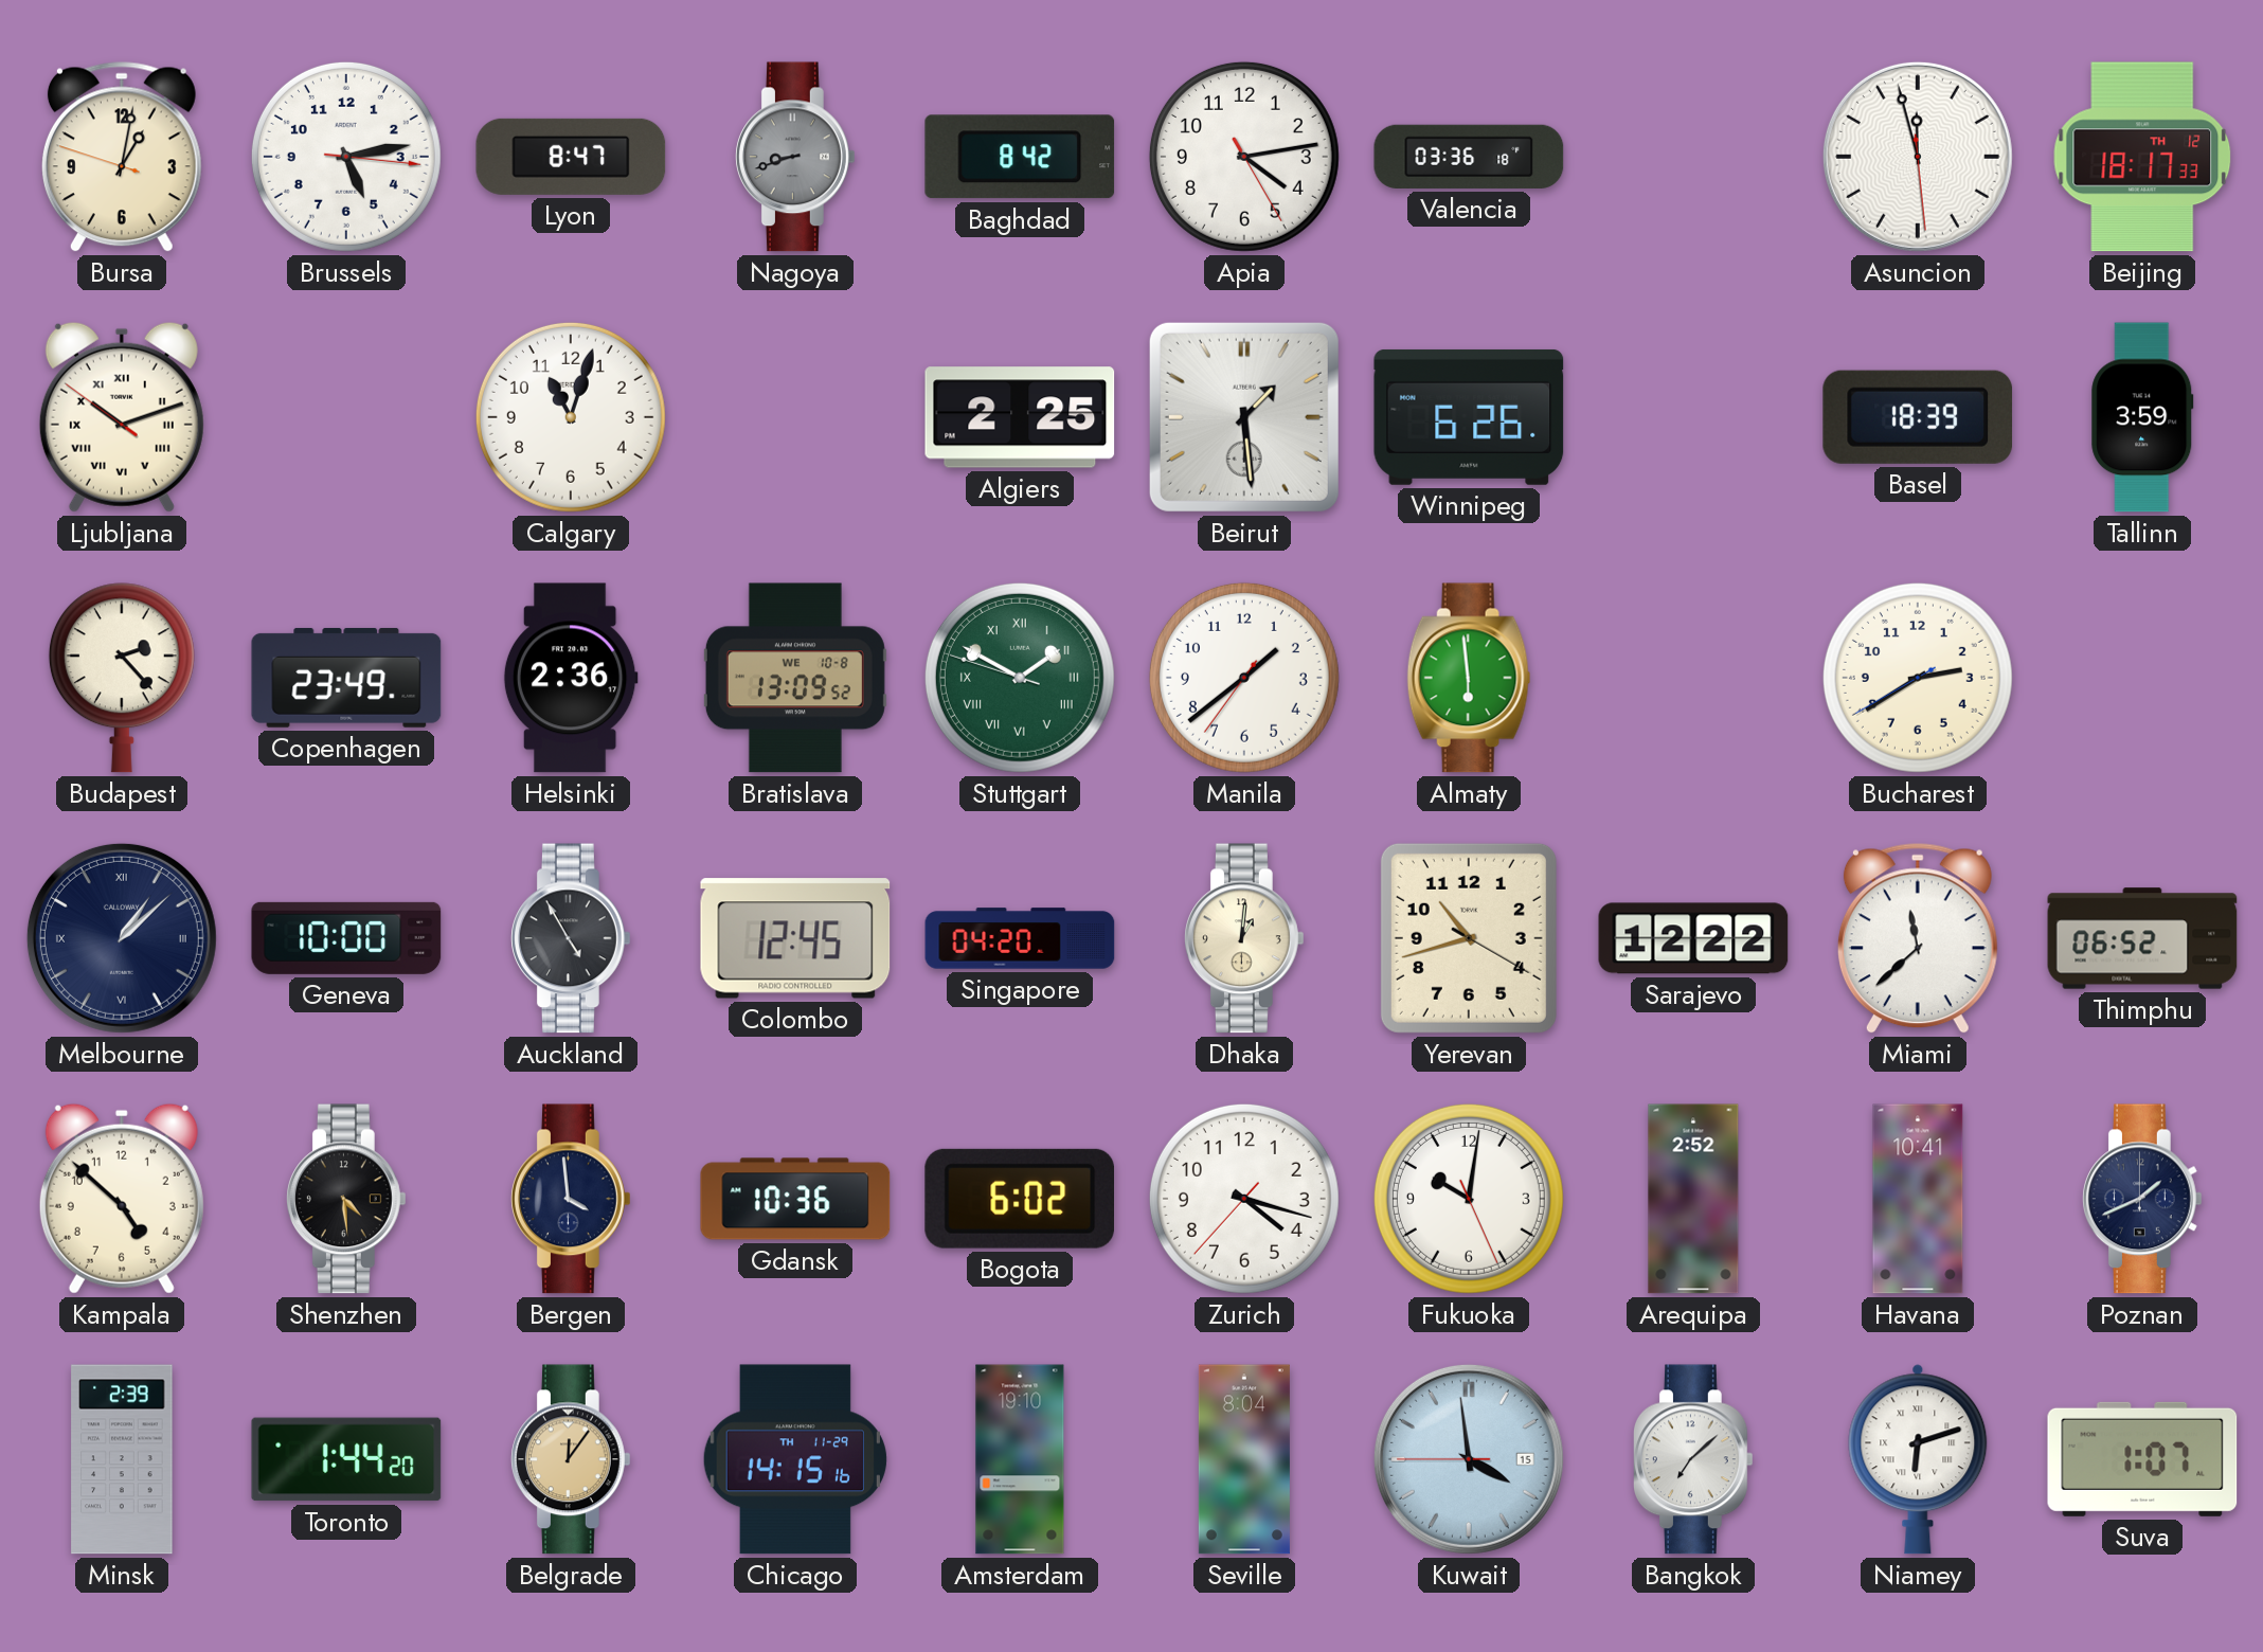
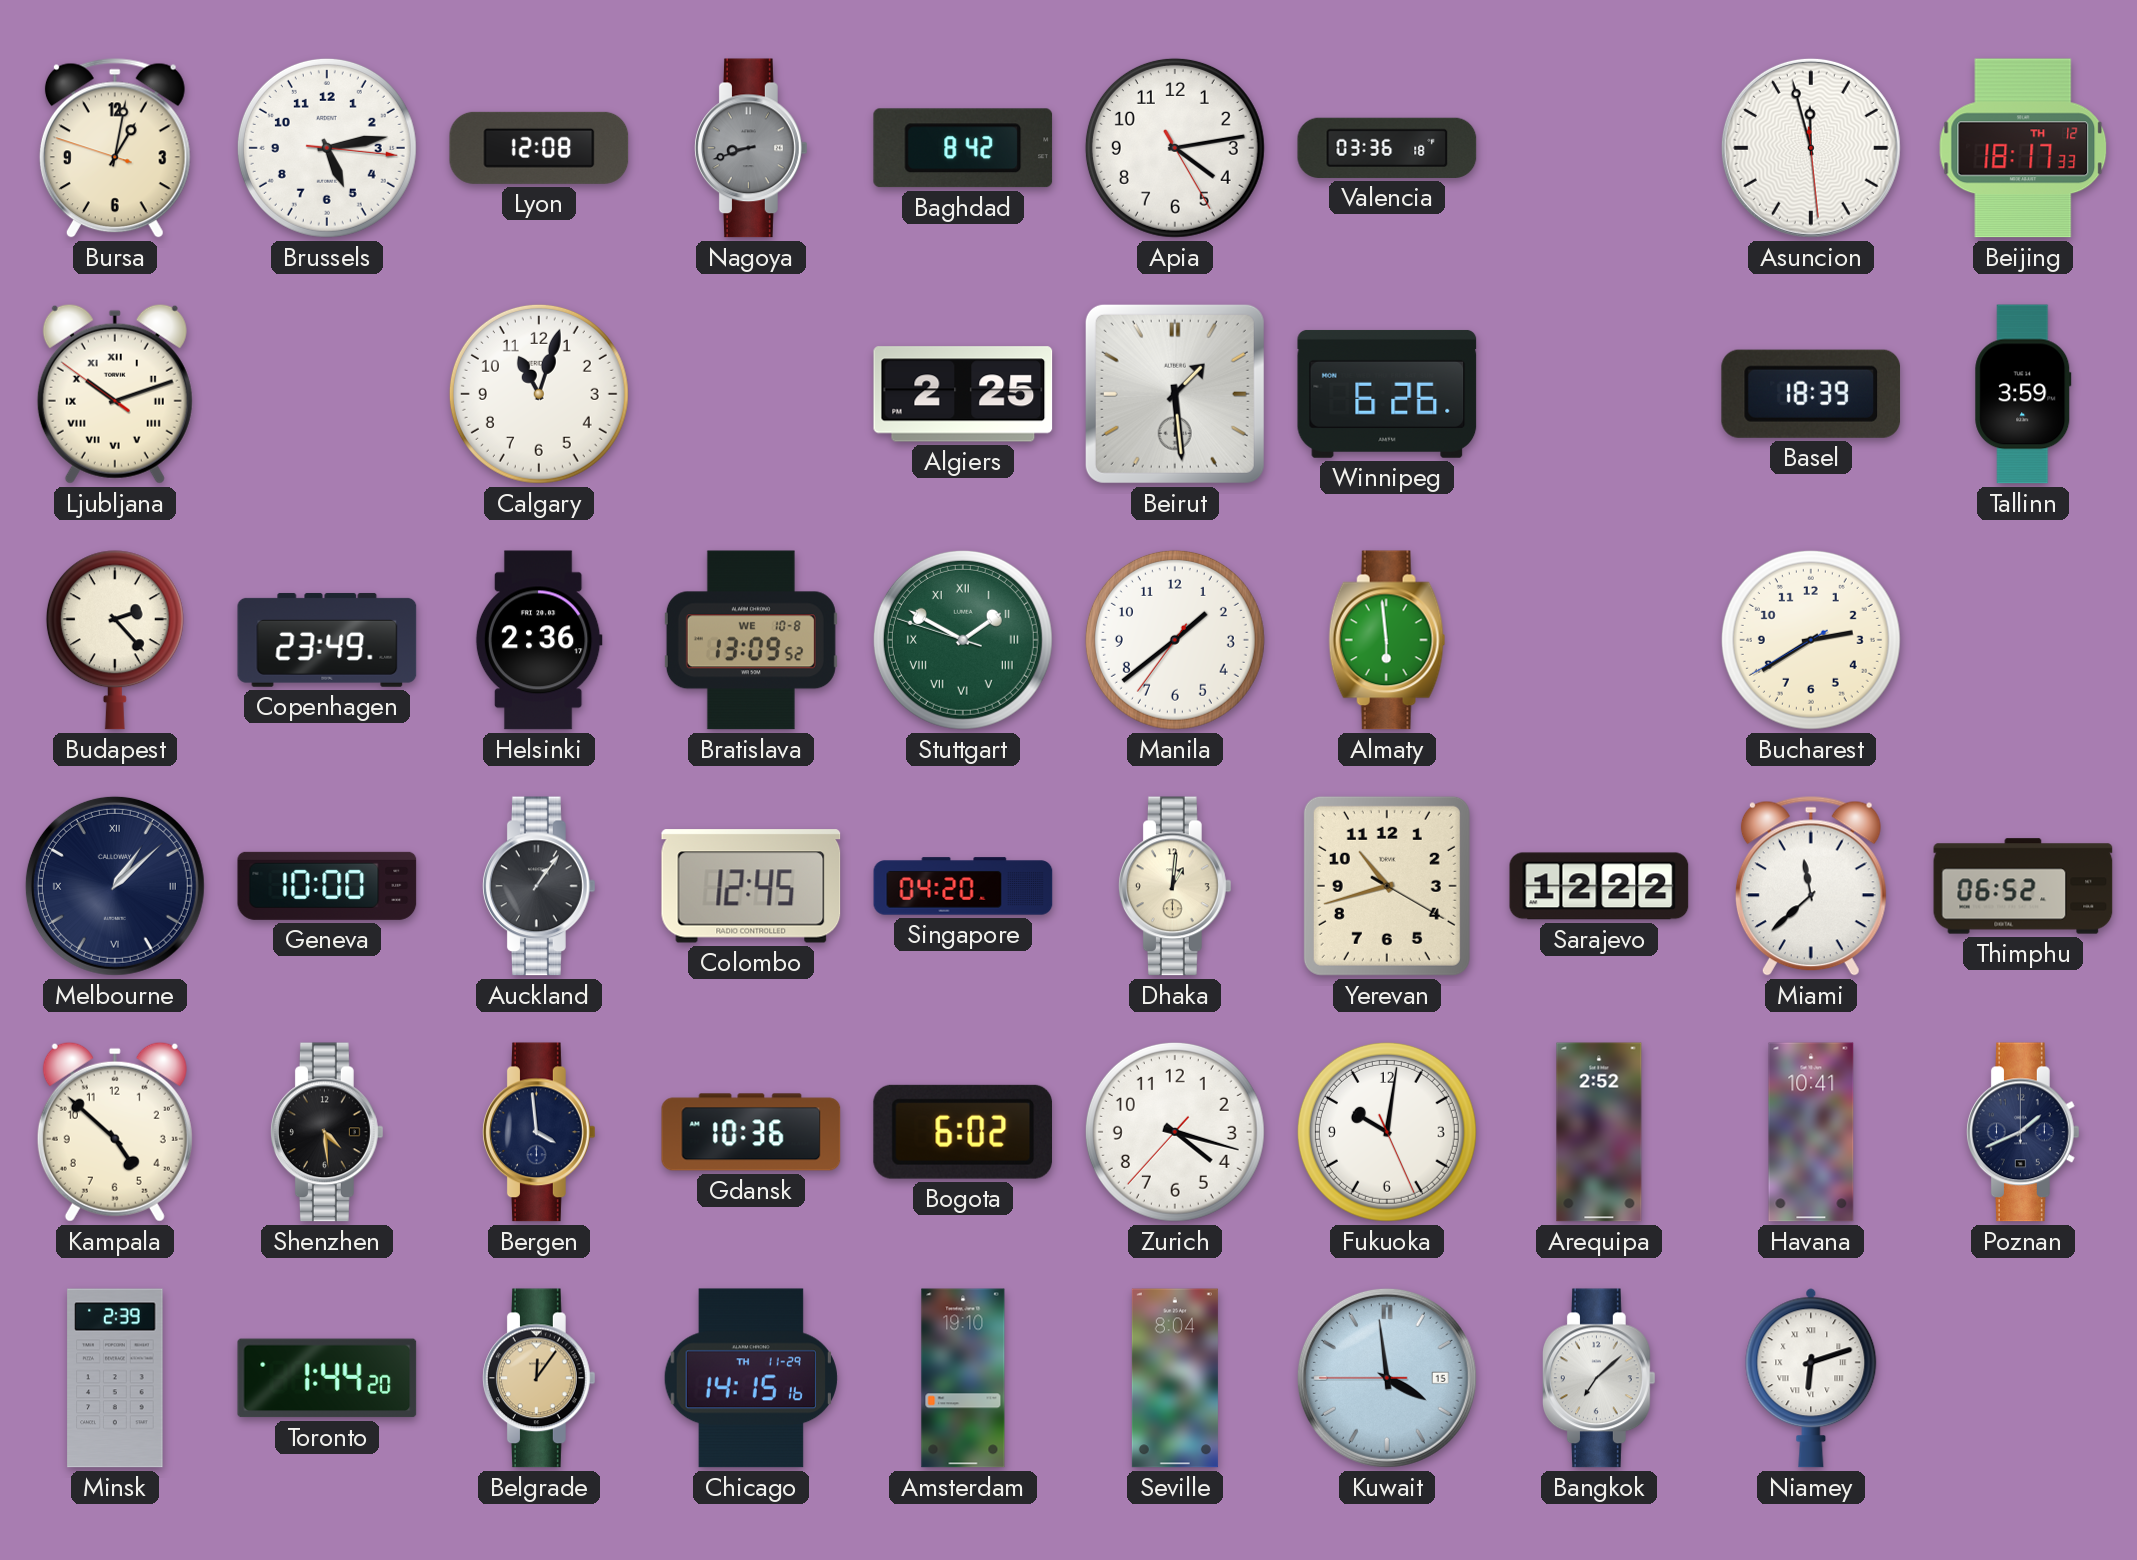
Lyon: 8:47 -> 12:08
Auckland: 4:55 -> 1:06
Suva: 1:07 -> none
